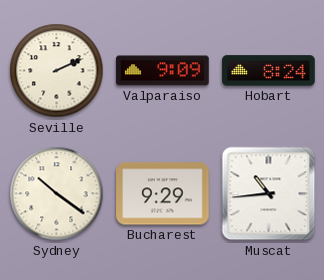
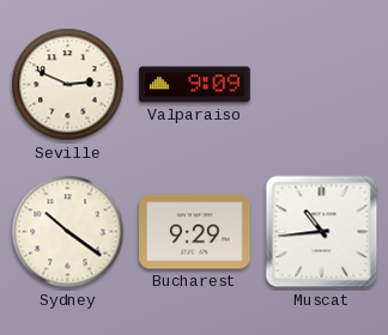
Seville: 2:11 -> 2:49
Hobart: 8:24 -> none
